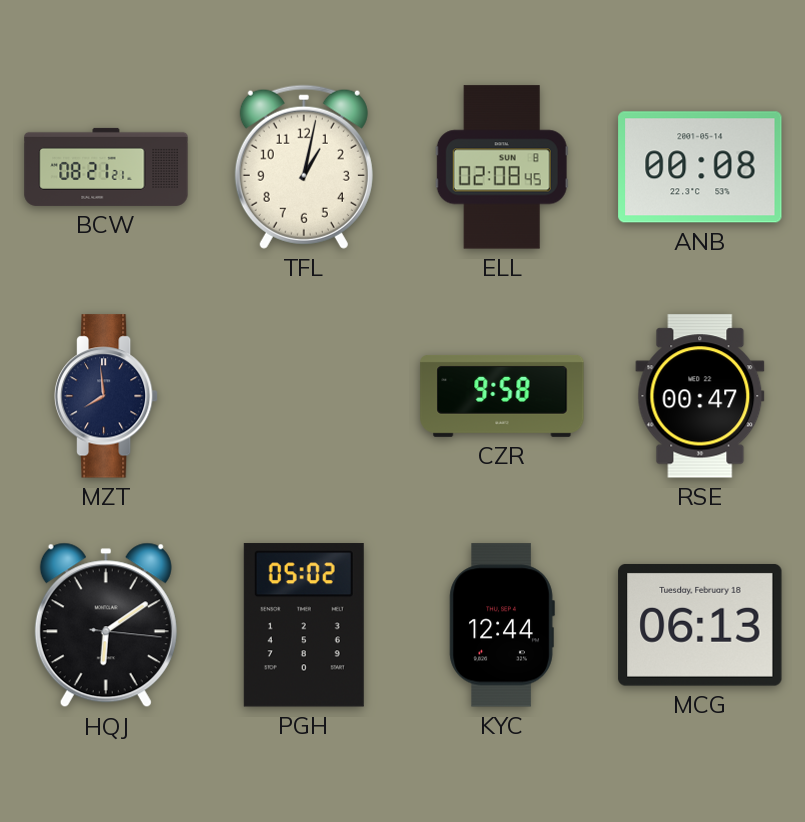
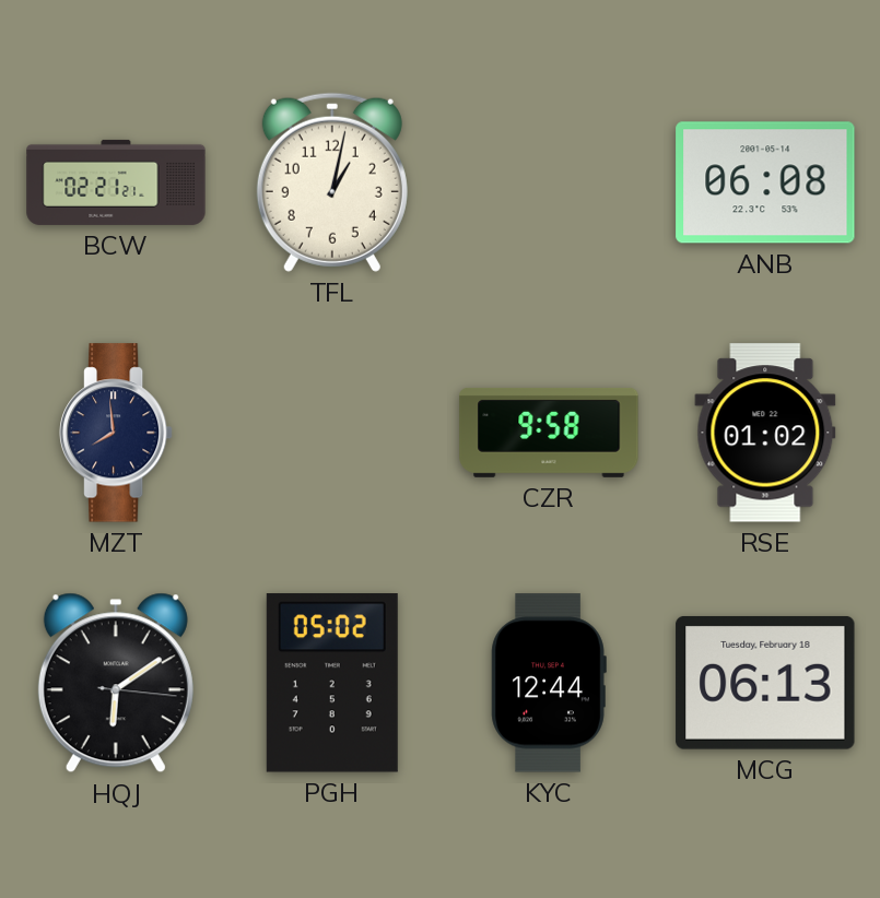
BCW: 08:21 -> 02:21
ELL: 02:08 -> none
ANB: 00:08 -> 06:08
RSE: 00:47 -> 01:02
